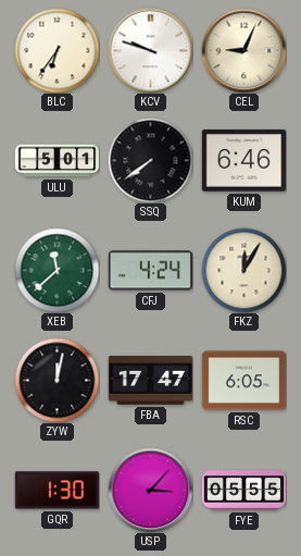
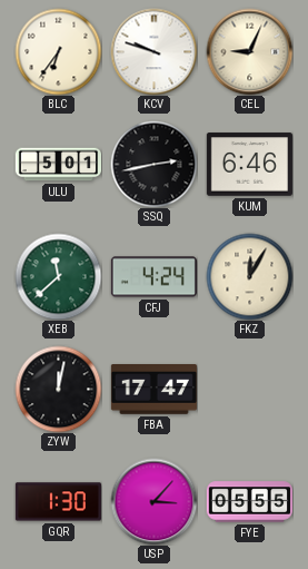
SSQ: 7:39 -> 2:43
RSC: 6:05 -> none
